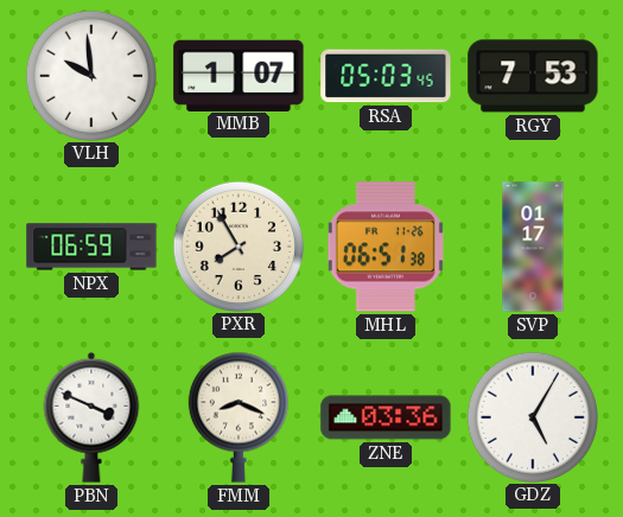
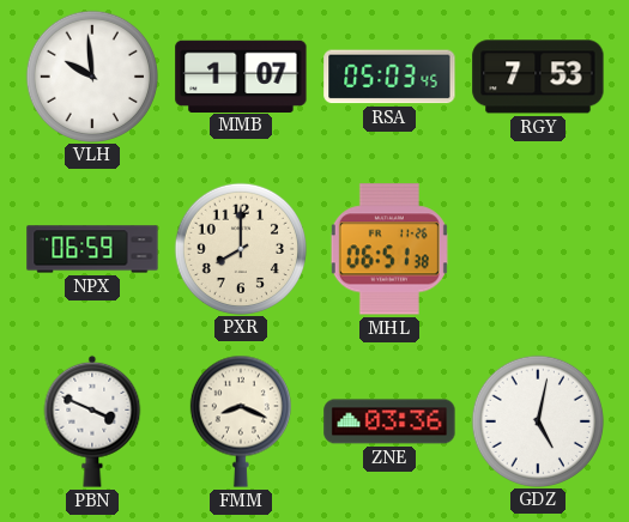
PXR: 7:55 -> 8:00
SVP: 01:17 -> none
GDZ: 5:05 -> 5:02
